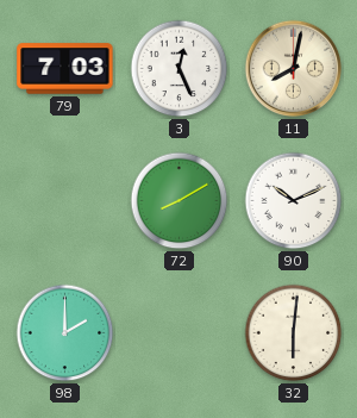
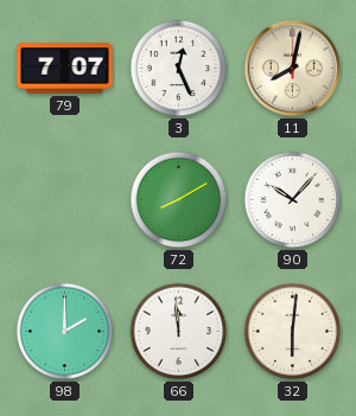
79: 7:03 -> 7:07
90: 10:11 -> 10:07
66: none -> 11:59
